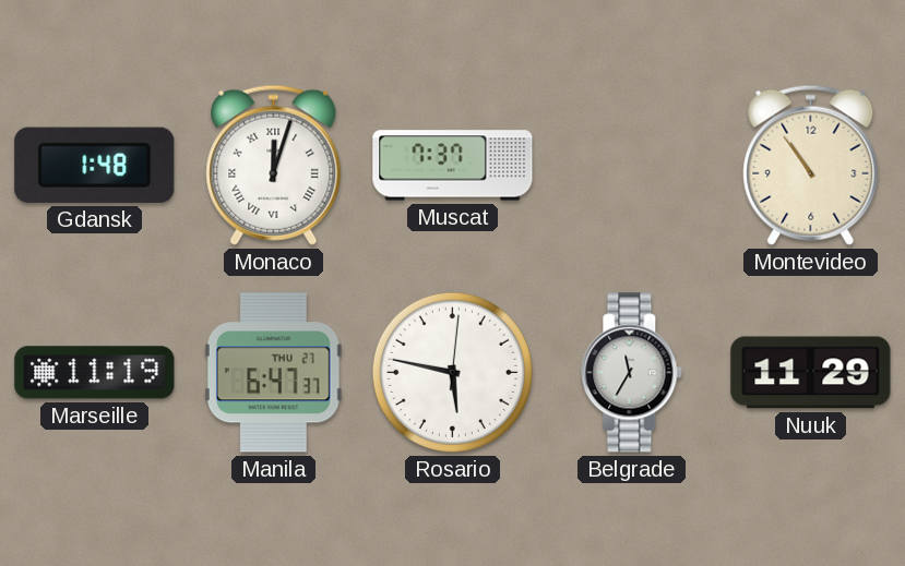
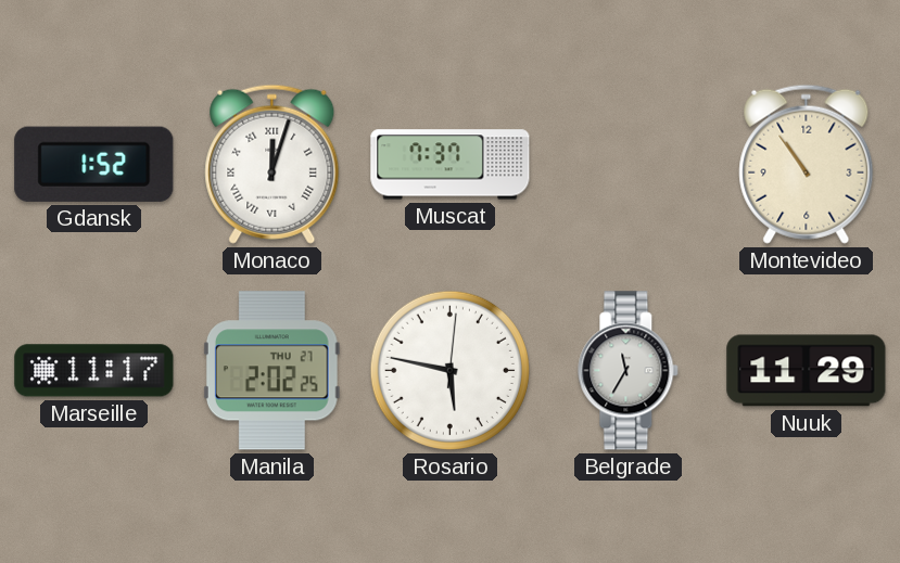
Gdansk: 1:48 -> 1:52
Marseille: 11:19 -> 11:17
Manila: 6:47 -> 2:02
